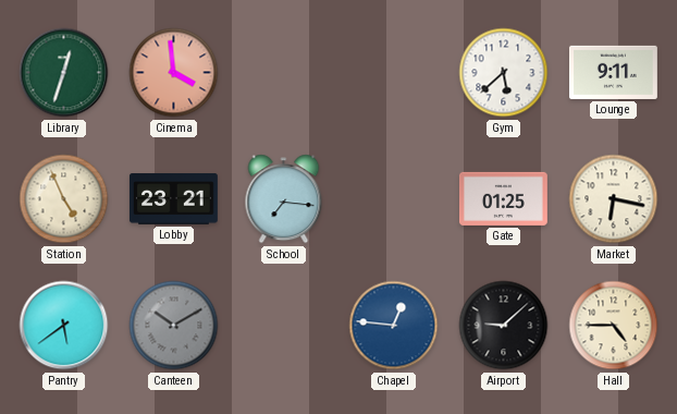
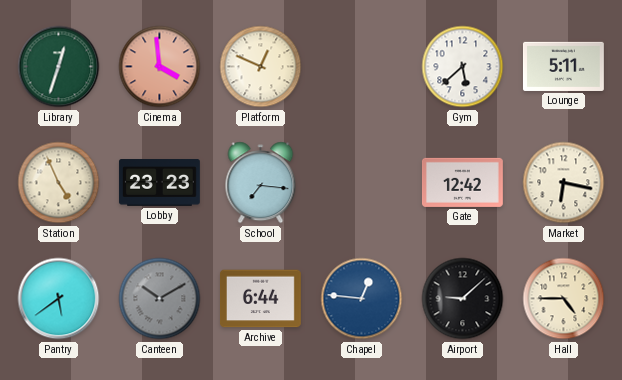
Platform: none -> 12:49
Lounge: 9:11 -> 5:11
Lobby: 23:21 -> 23:23
Gate: 01:25 -> 12:42
Archive: none -> 6:44
